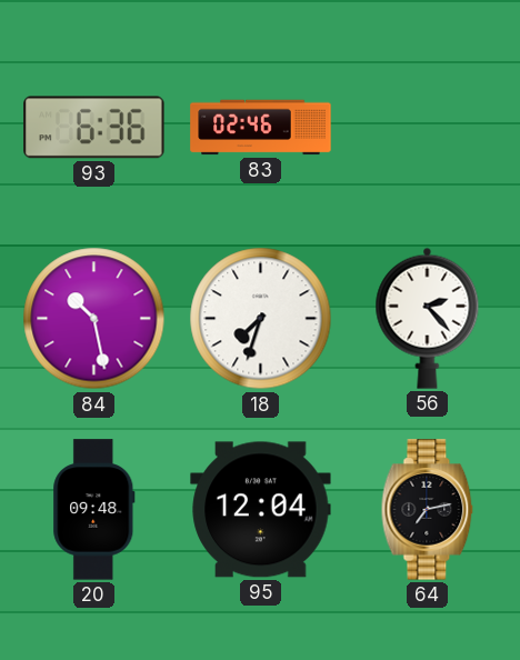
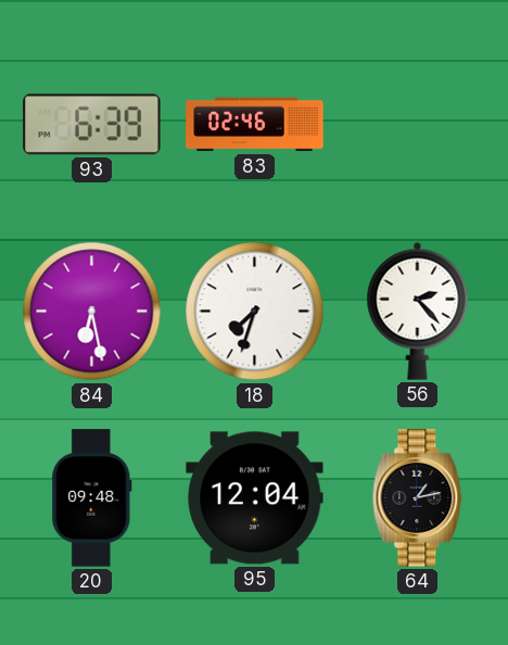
93: 6:36 -> 6:39
84: 10:28 -> 6:28
64: 7:13 -> 1:13
